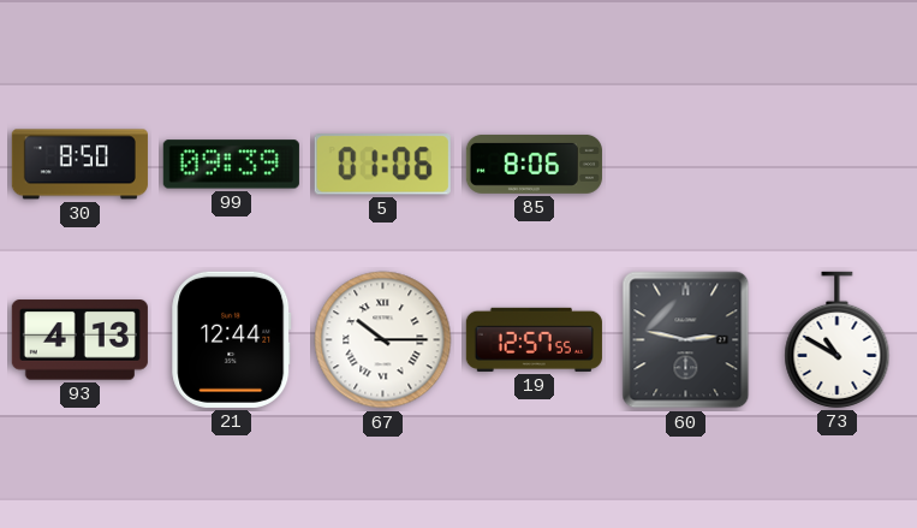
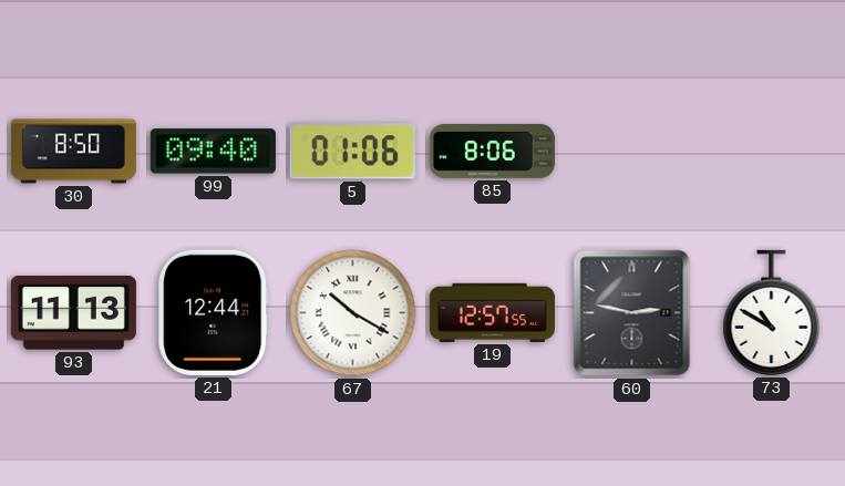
99: 09:39 -> 09:40
93: 4:13 -> 11:13
67: 10:15 -> 10:20
